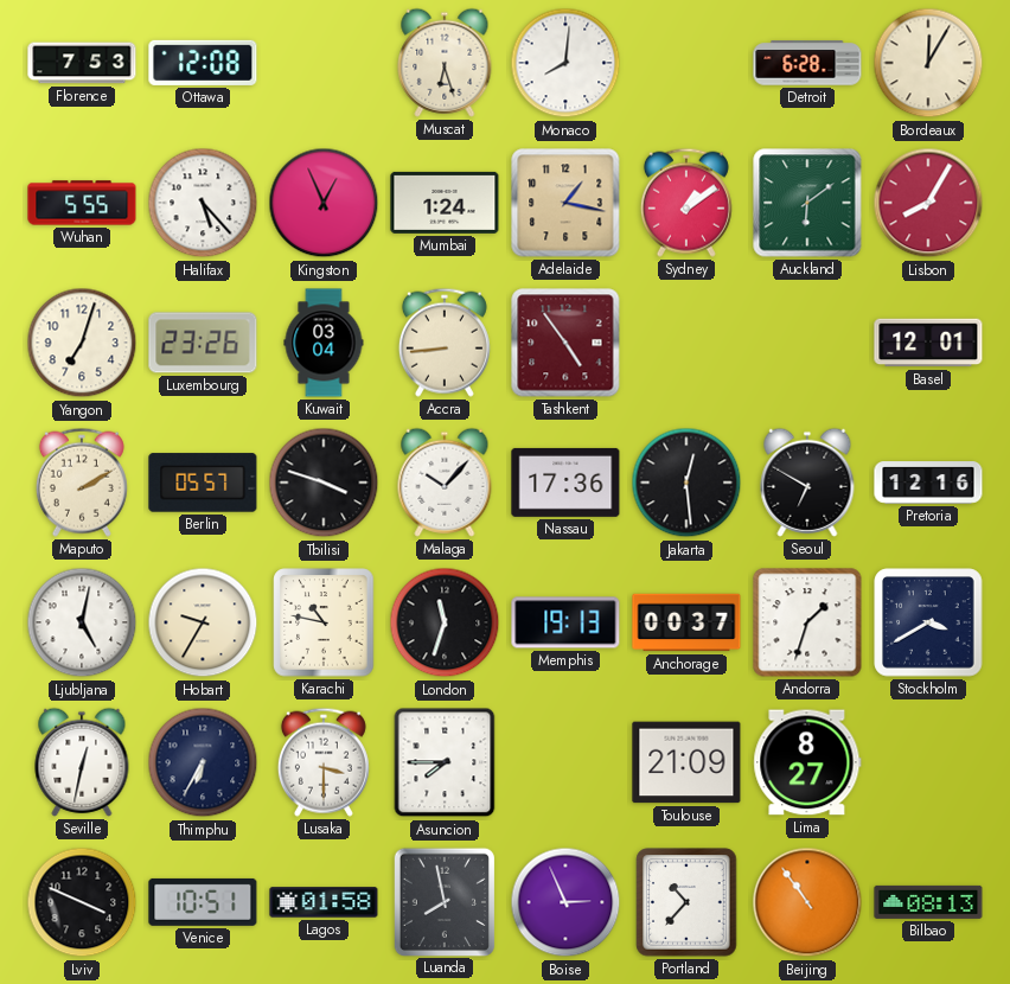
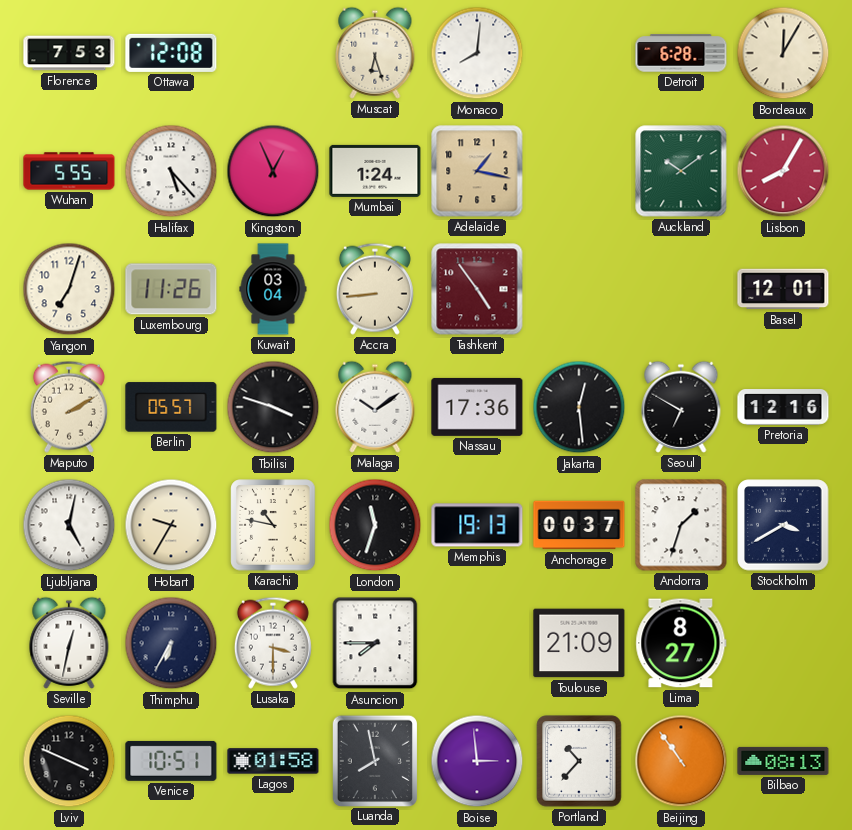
Sydney: 1:09 -> none
Auckland: 6:09 -> 10:09
Luxembourg: 23:26 -> 11:26
Malaga: 10:07 -> 10:09
Boise: 2:56 -> 2:59
